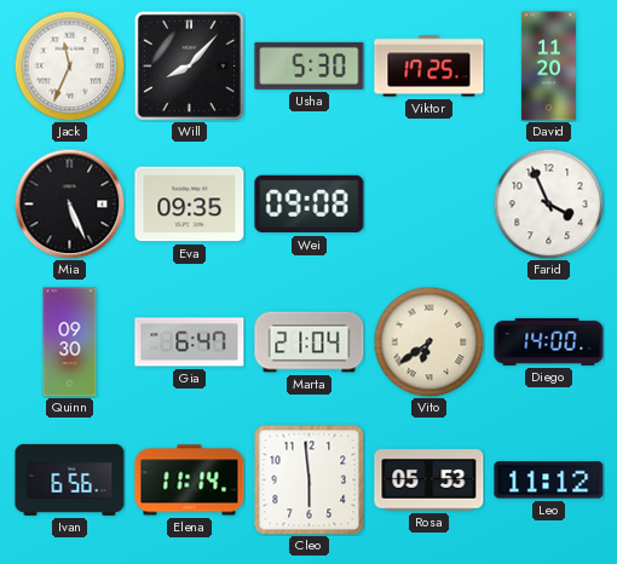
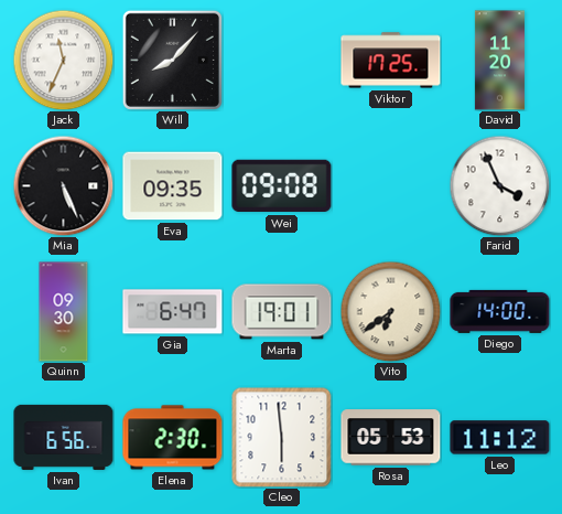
Usha: 5:30 -> none
Marta: 21:04 -> 19:01
Elena: 11:14 -> 2:30
